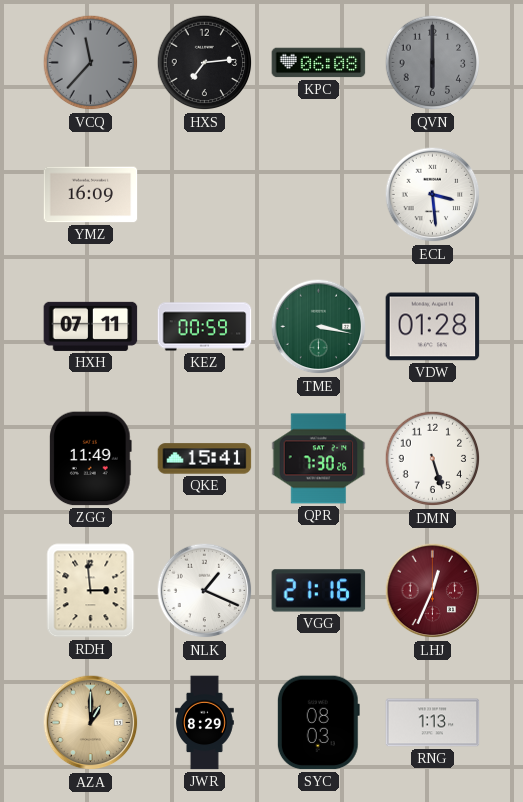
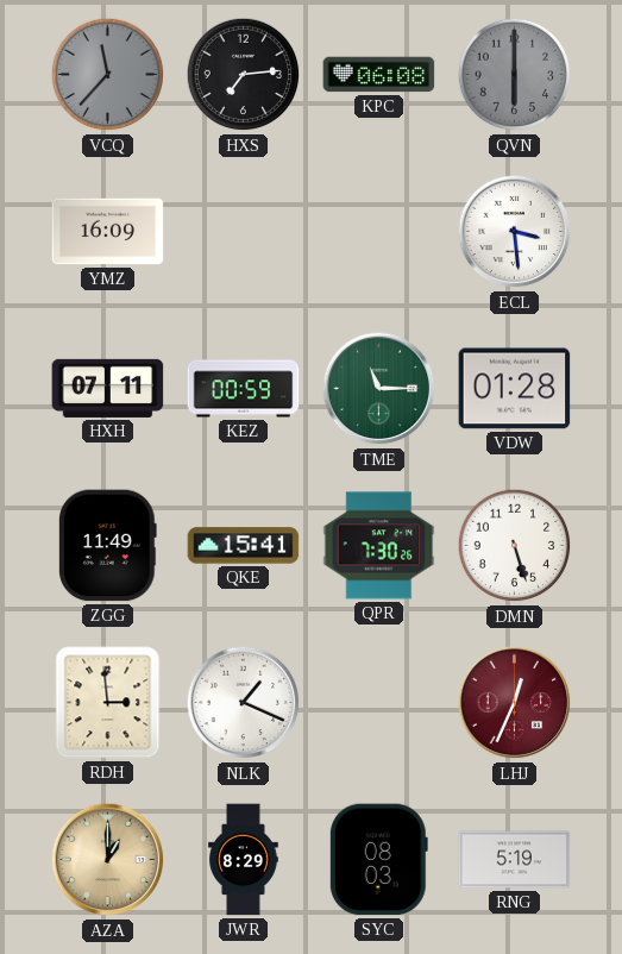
TME: 3:17 -> 11:15
VGG: 21:16 -> none
RNG: 1:13 -> 5:19
